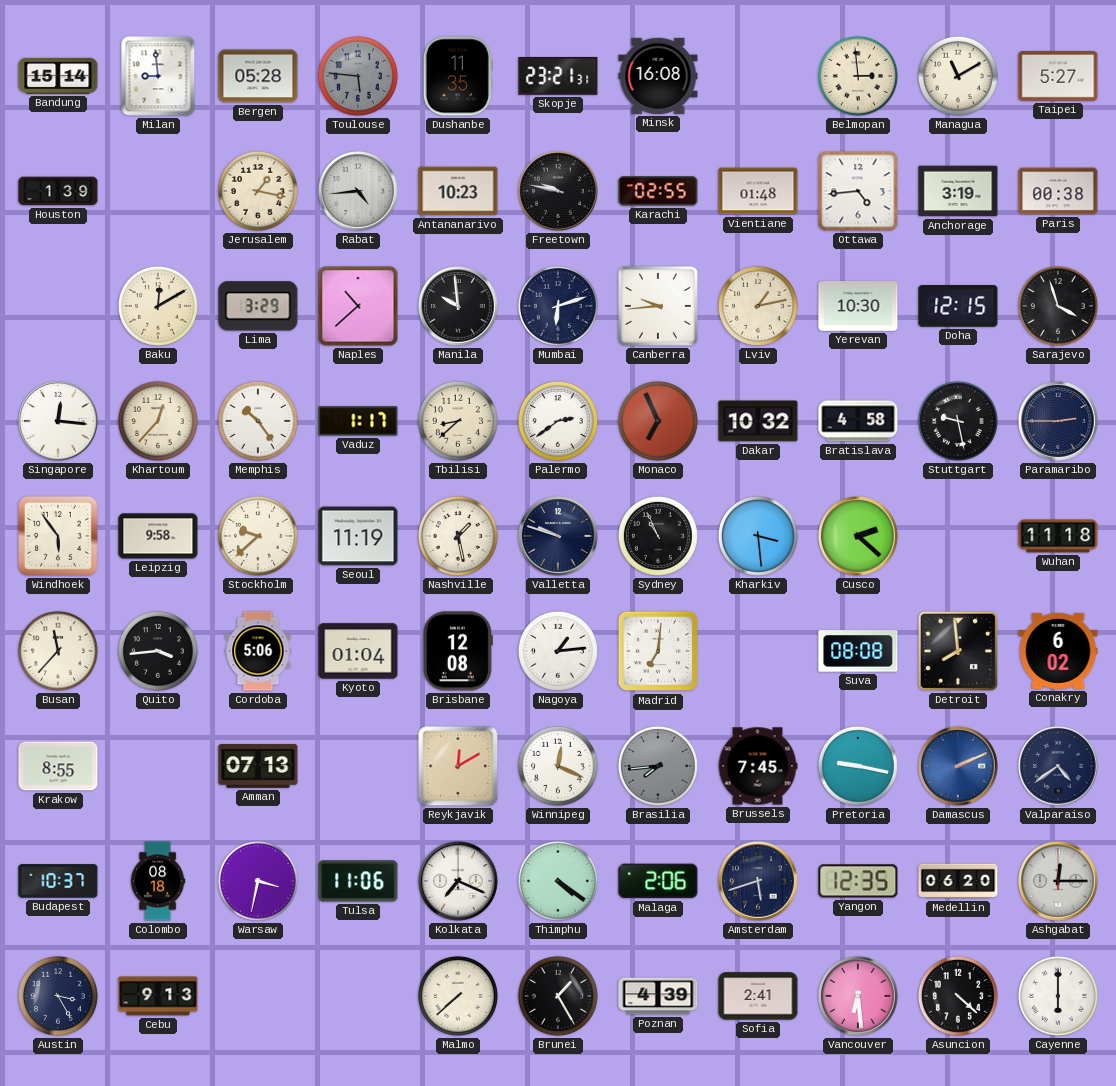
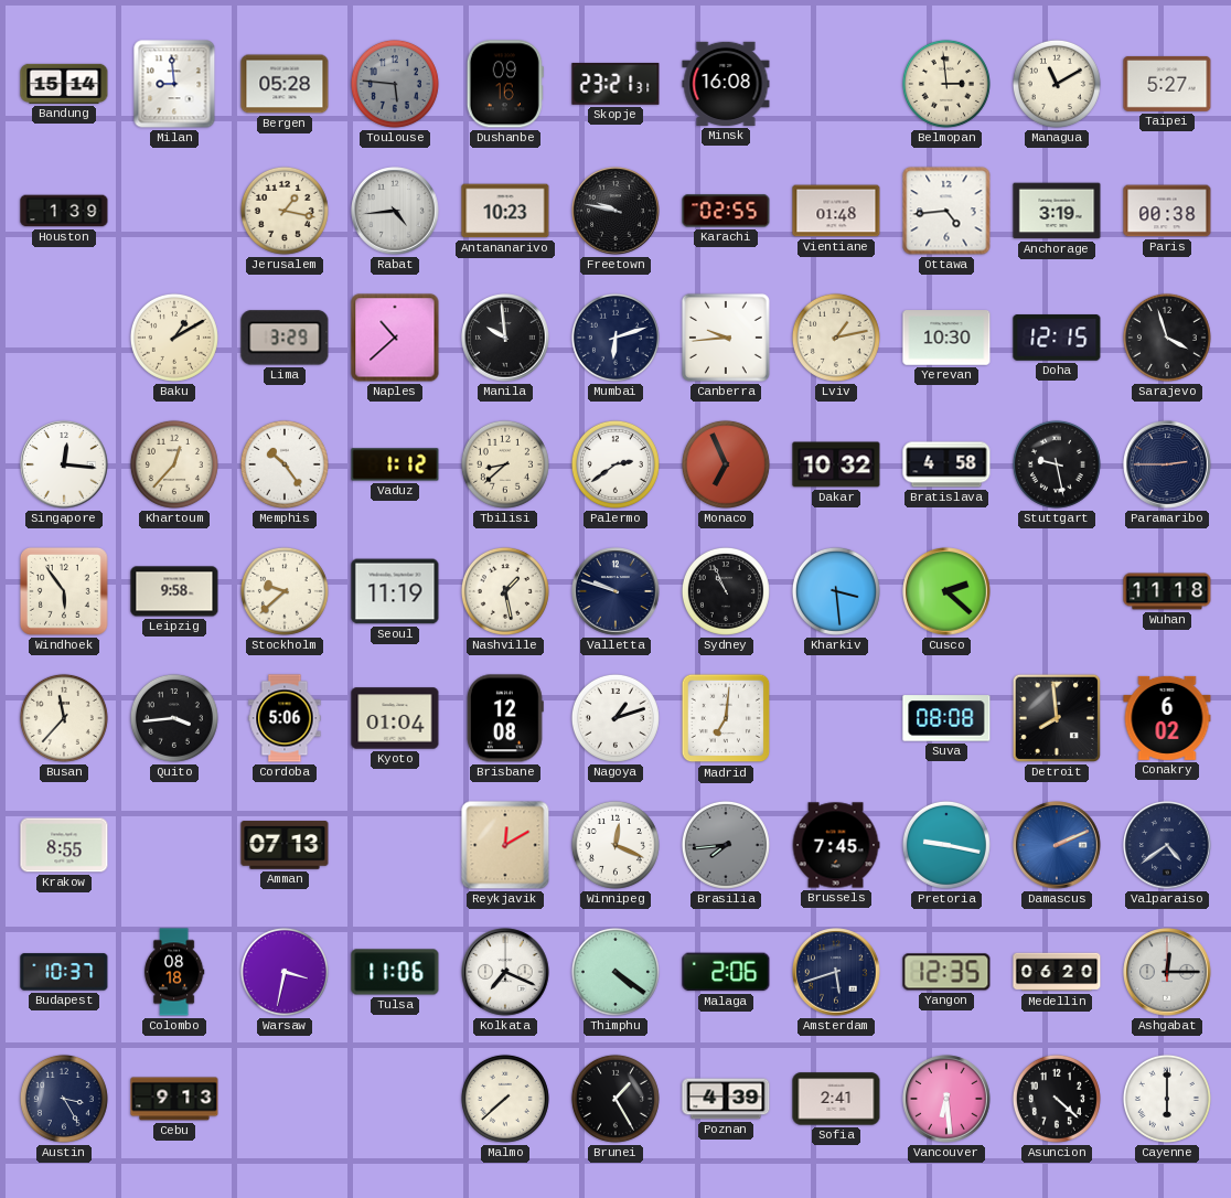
Dushanbe: 11:35 -> 09:16
Baku: 12:10 -> 1:10
Vaduz: 1:17 -> 1:12
Nagoya: 1:14 -> 1:12
